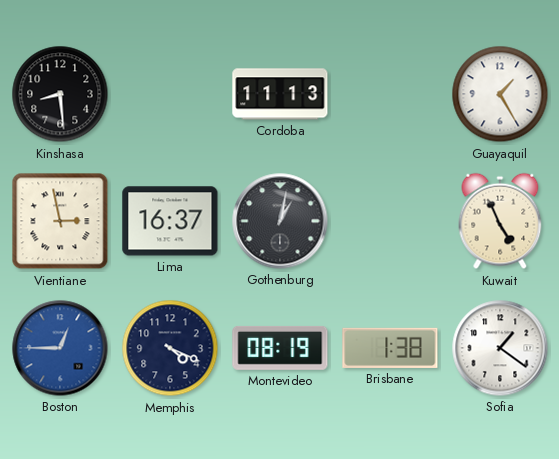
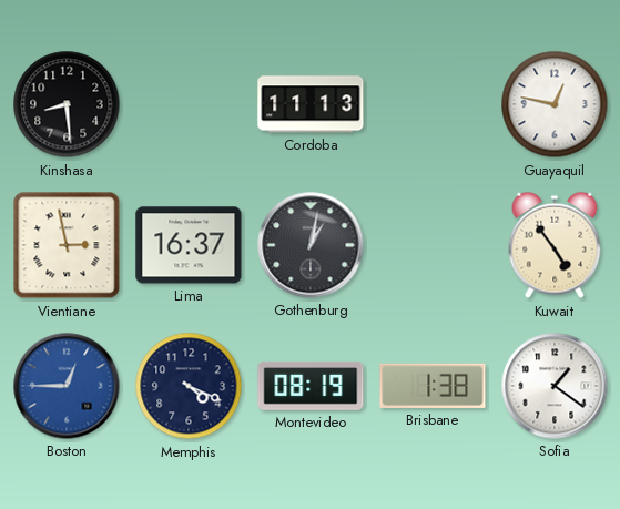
Guayaquil: 1:25 -> 12:47
Kuwait: 4:56 -> 4:54
